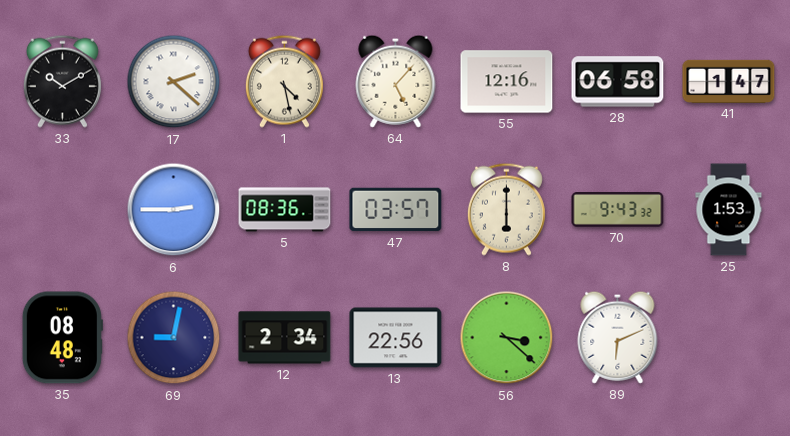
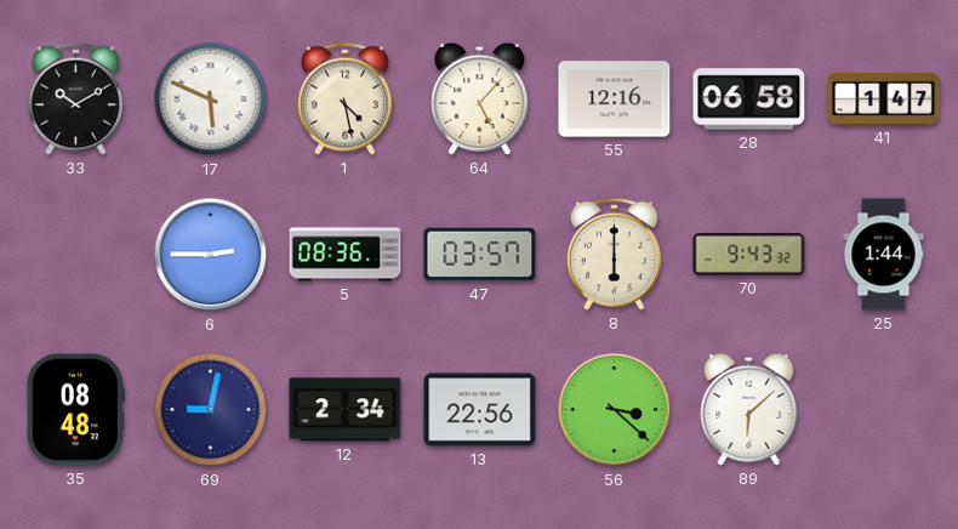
17: 2:22 -> 5:49
25: 1:53 -> 1:44
89: 6:11 -> 6:08
